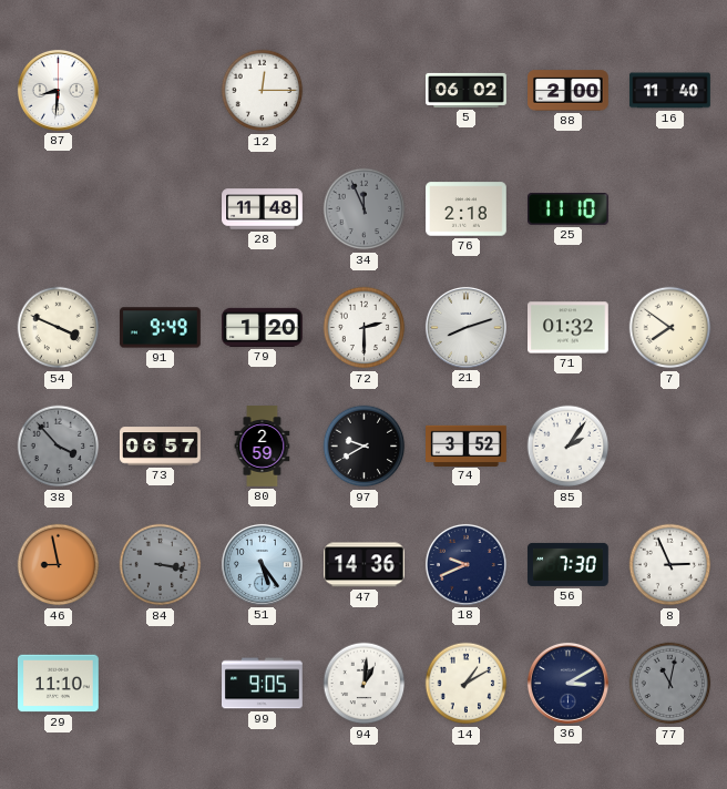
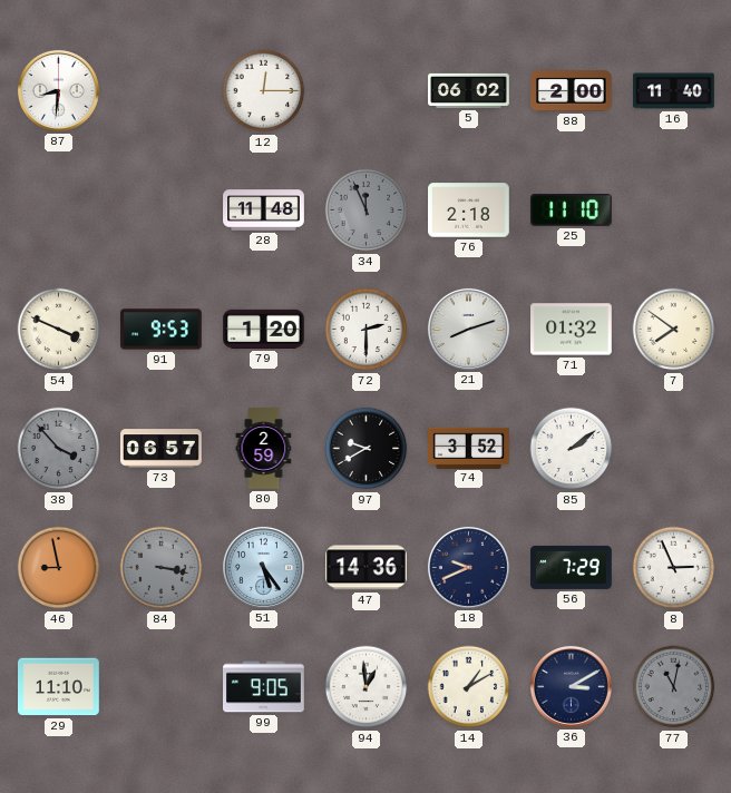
91: 9:49 -> 9:53
85: 2:06 -> 2:09
56: 7:30 -> 7:29
94: 1:01 -> 12:59
